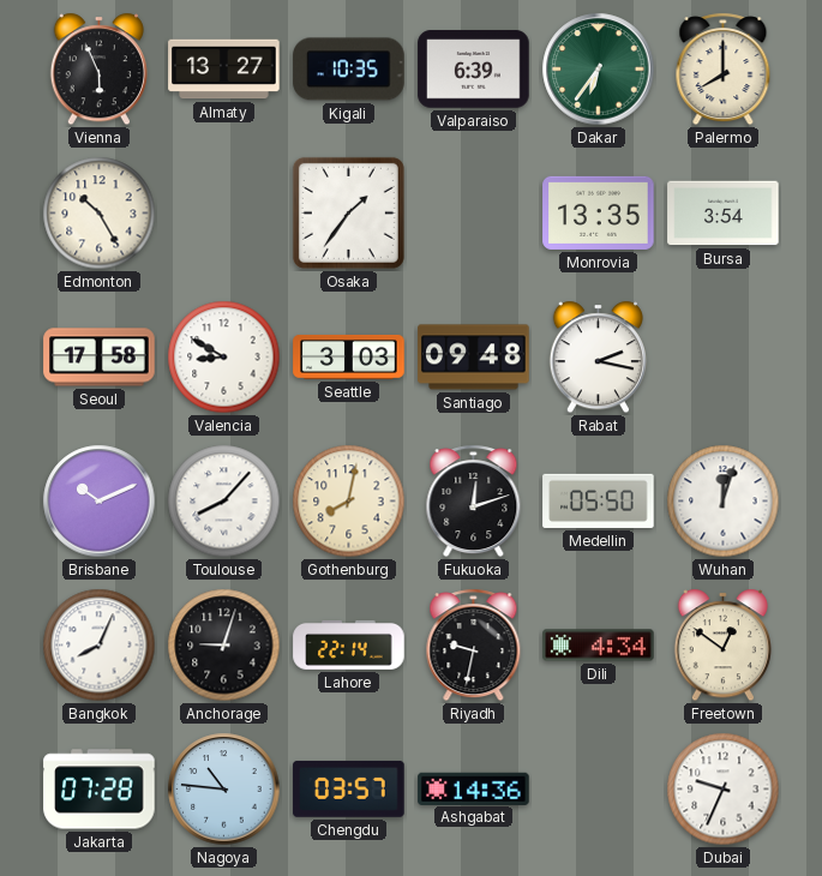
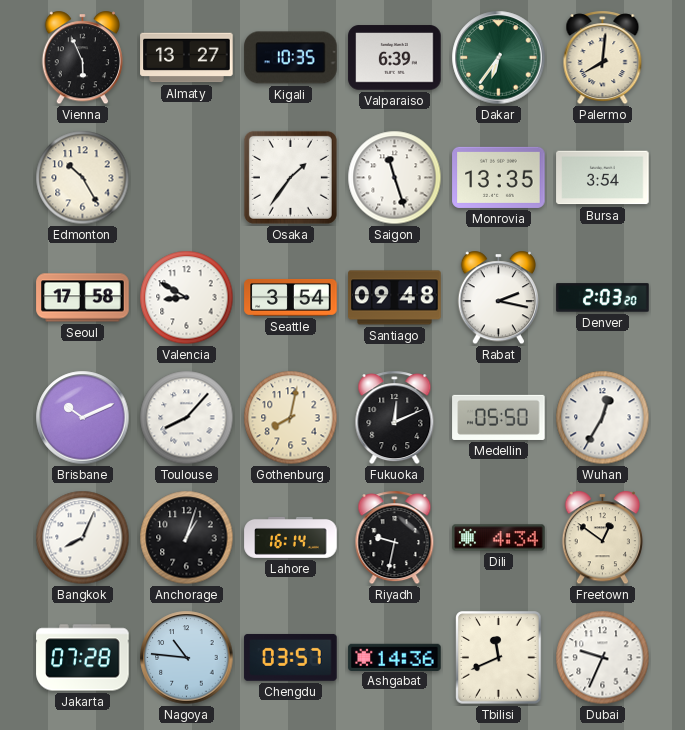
Palermo: 8:00 -> 8:01
Saigon: none -> 11:27
Seattle: 3:03 -> 3:54
Denver: none -> 2:03
Fukuoka: 12:12 -> 12:11
Wuhan: 12:03 -> 12:35
Anchorage: 9:03 -> 1:03
Lahore: 22:14 -> 16:14
Tbilisi: none -> 11:41
